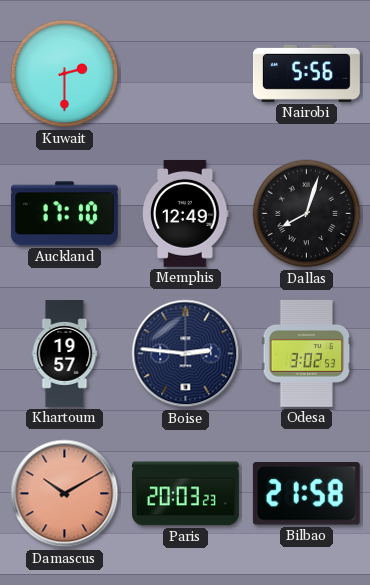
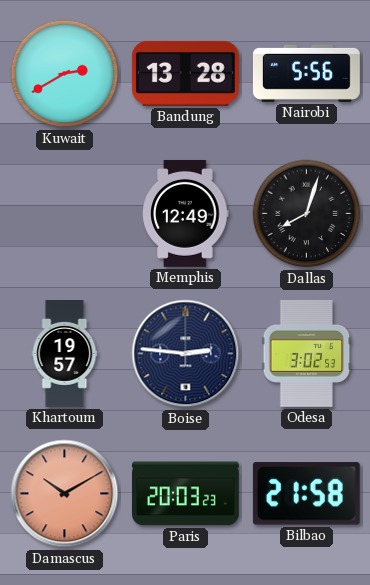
Kuwait: 2:30 -> 2:40
Bandung: none -> 13:28
Auckland: 17:10 -> none
